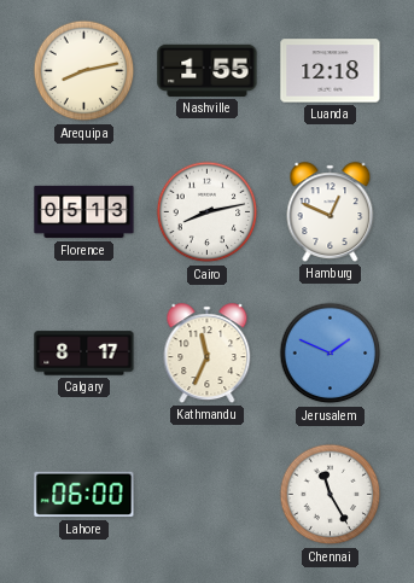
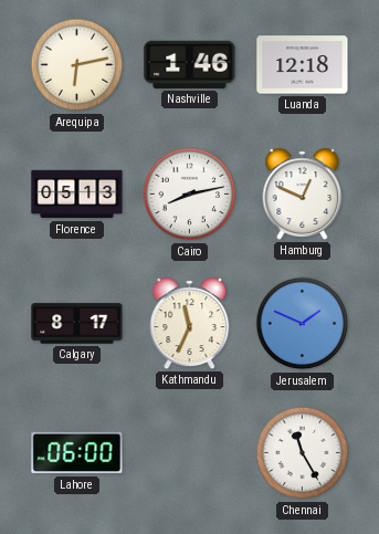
Arequipa: 8:13 -> 6:13
Nashville: 1:55 -> 1:46
